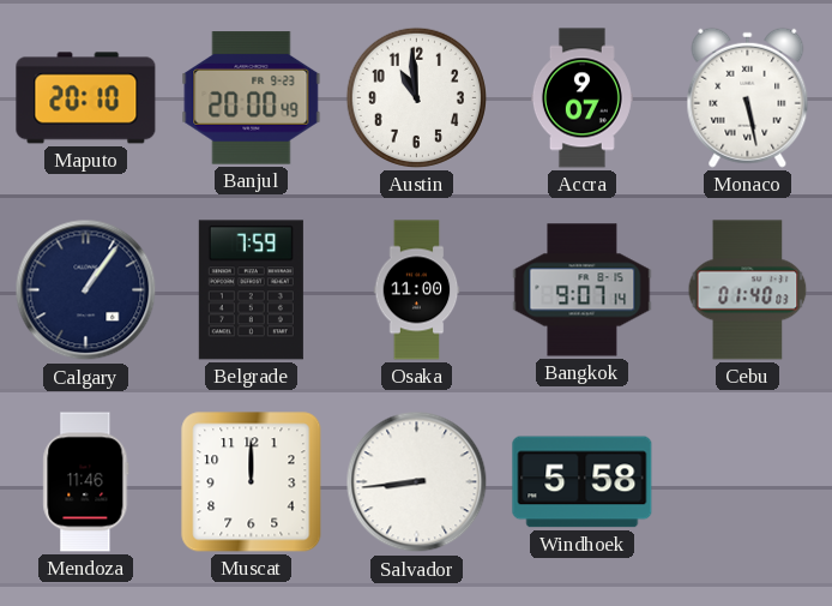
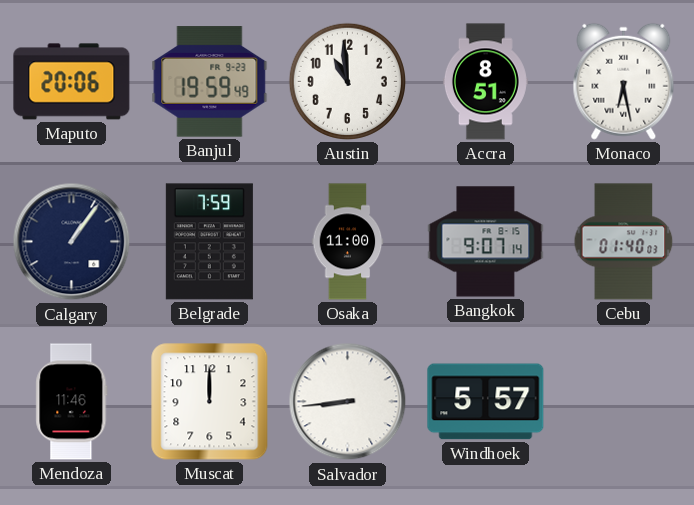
Maputo: 20:10 -> 20:06
Banjul: 20:00 -> 19:59
Accra: 9:07 -> 8:51
Monaco: 5:28 -> 6:28
Windhoek: 5:58 -> 5:57
